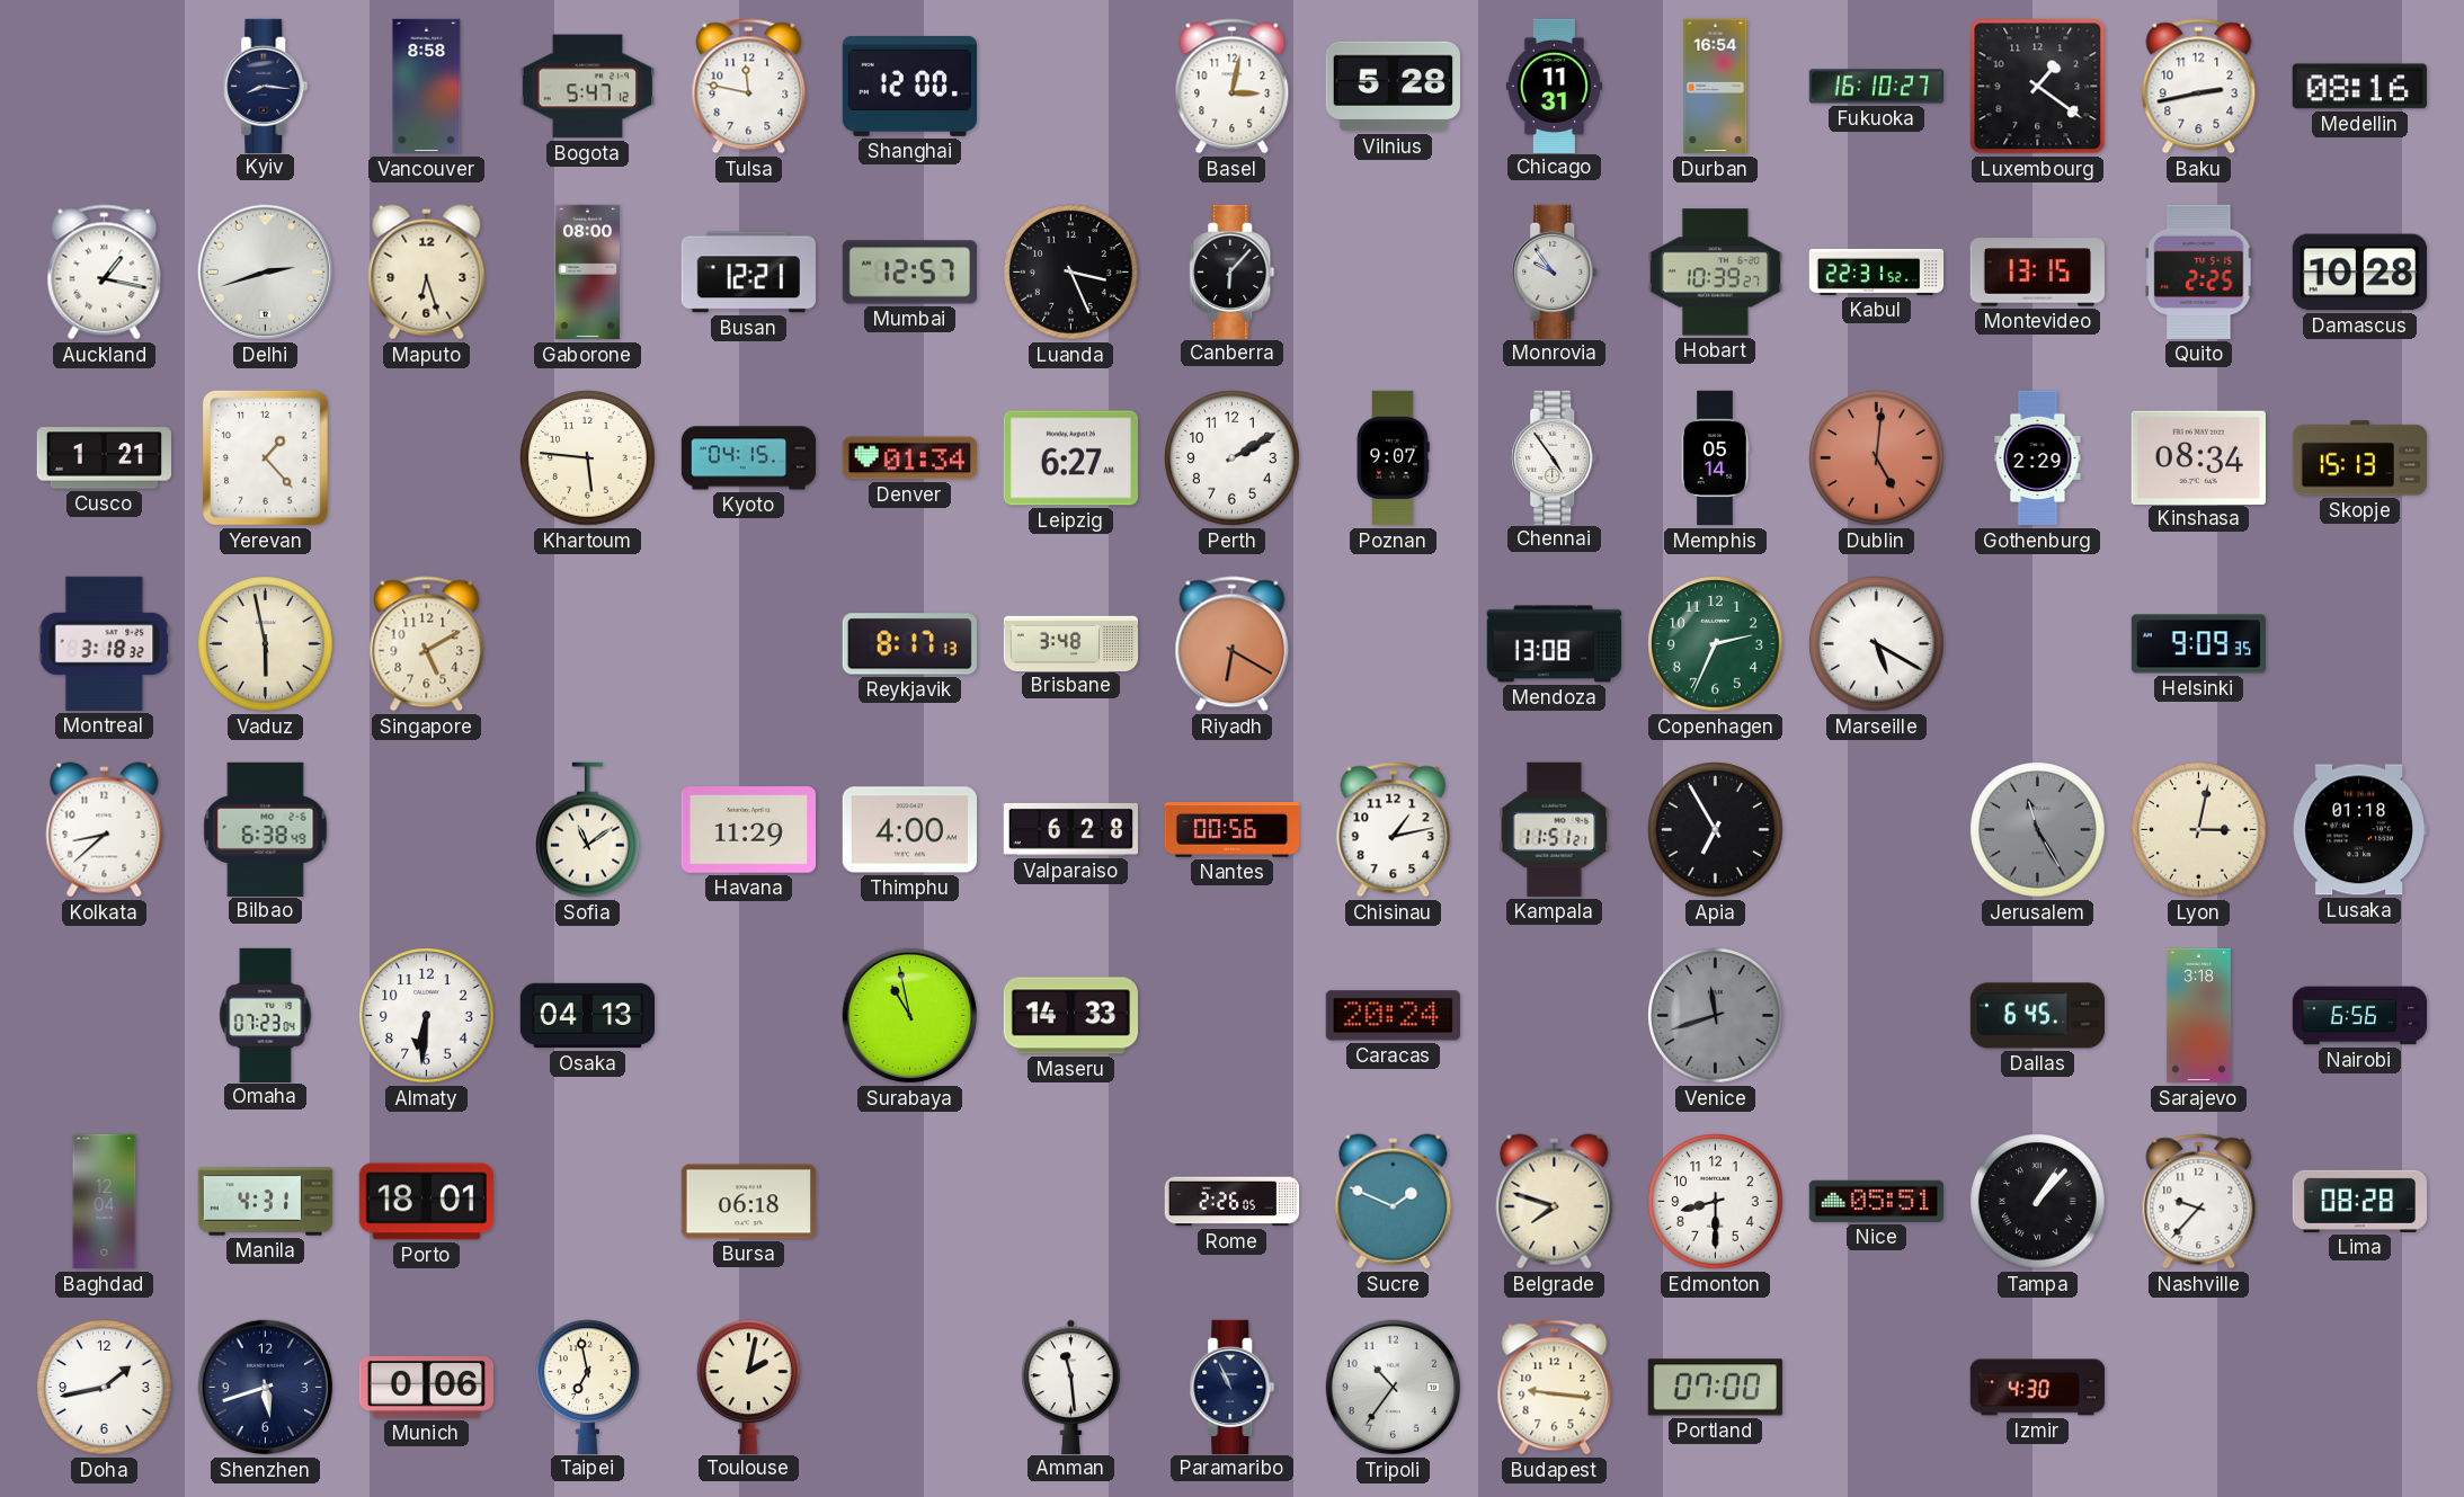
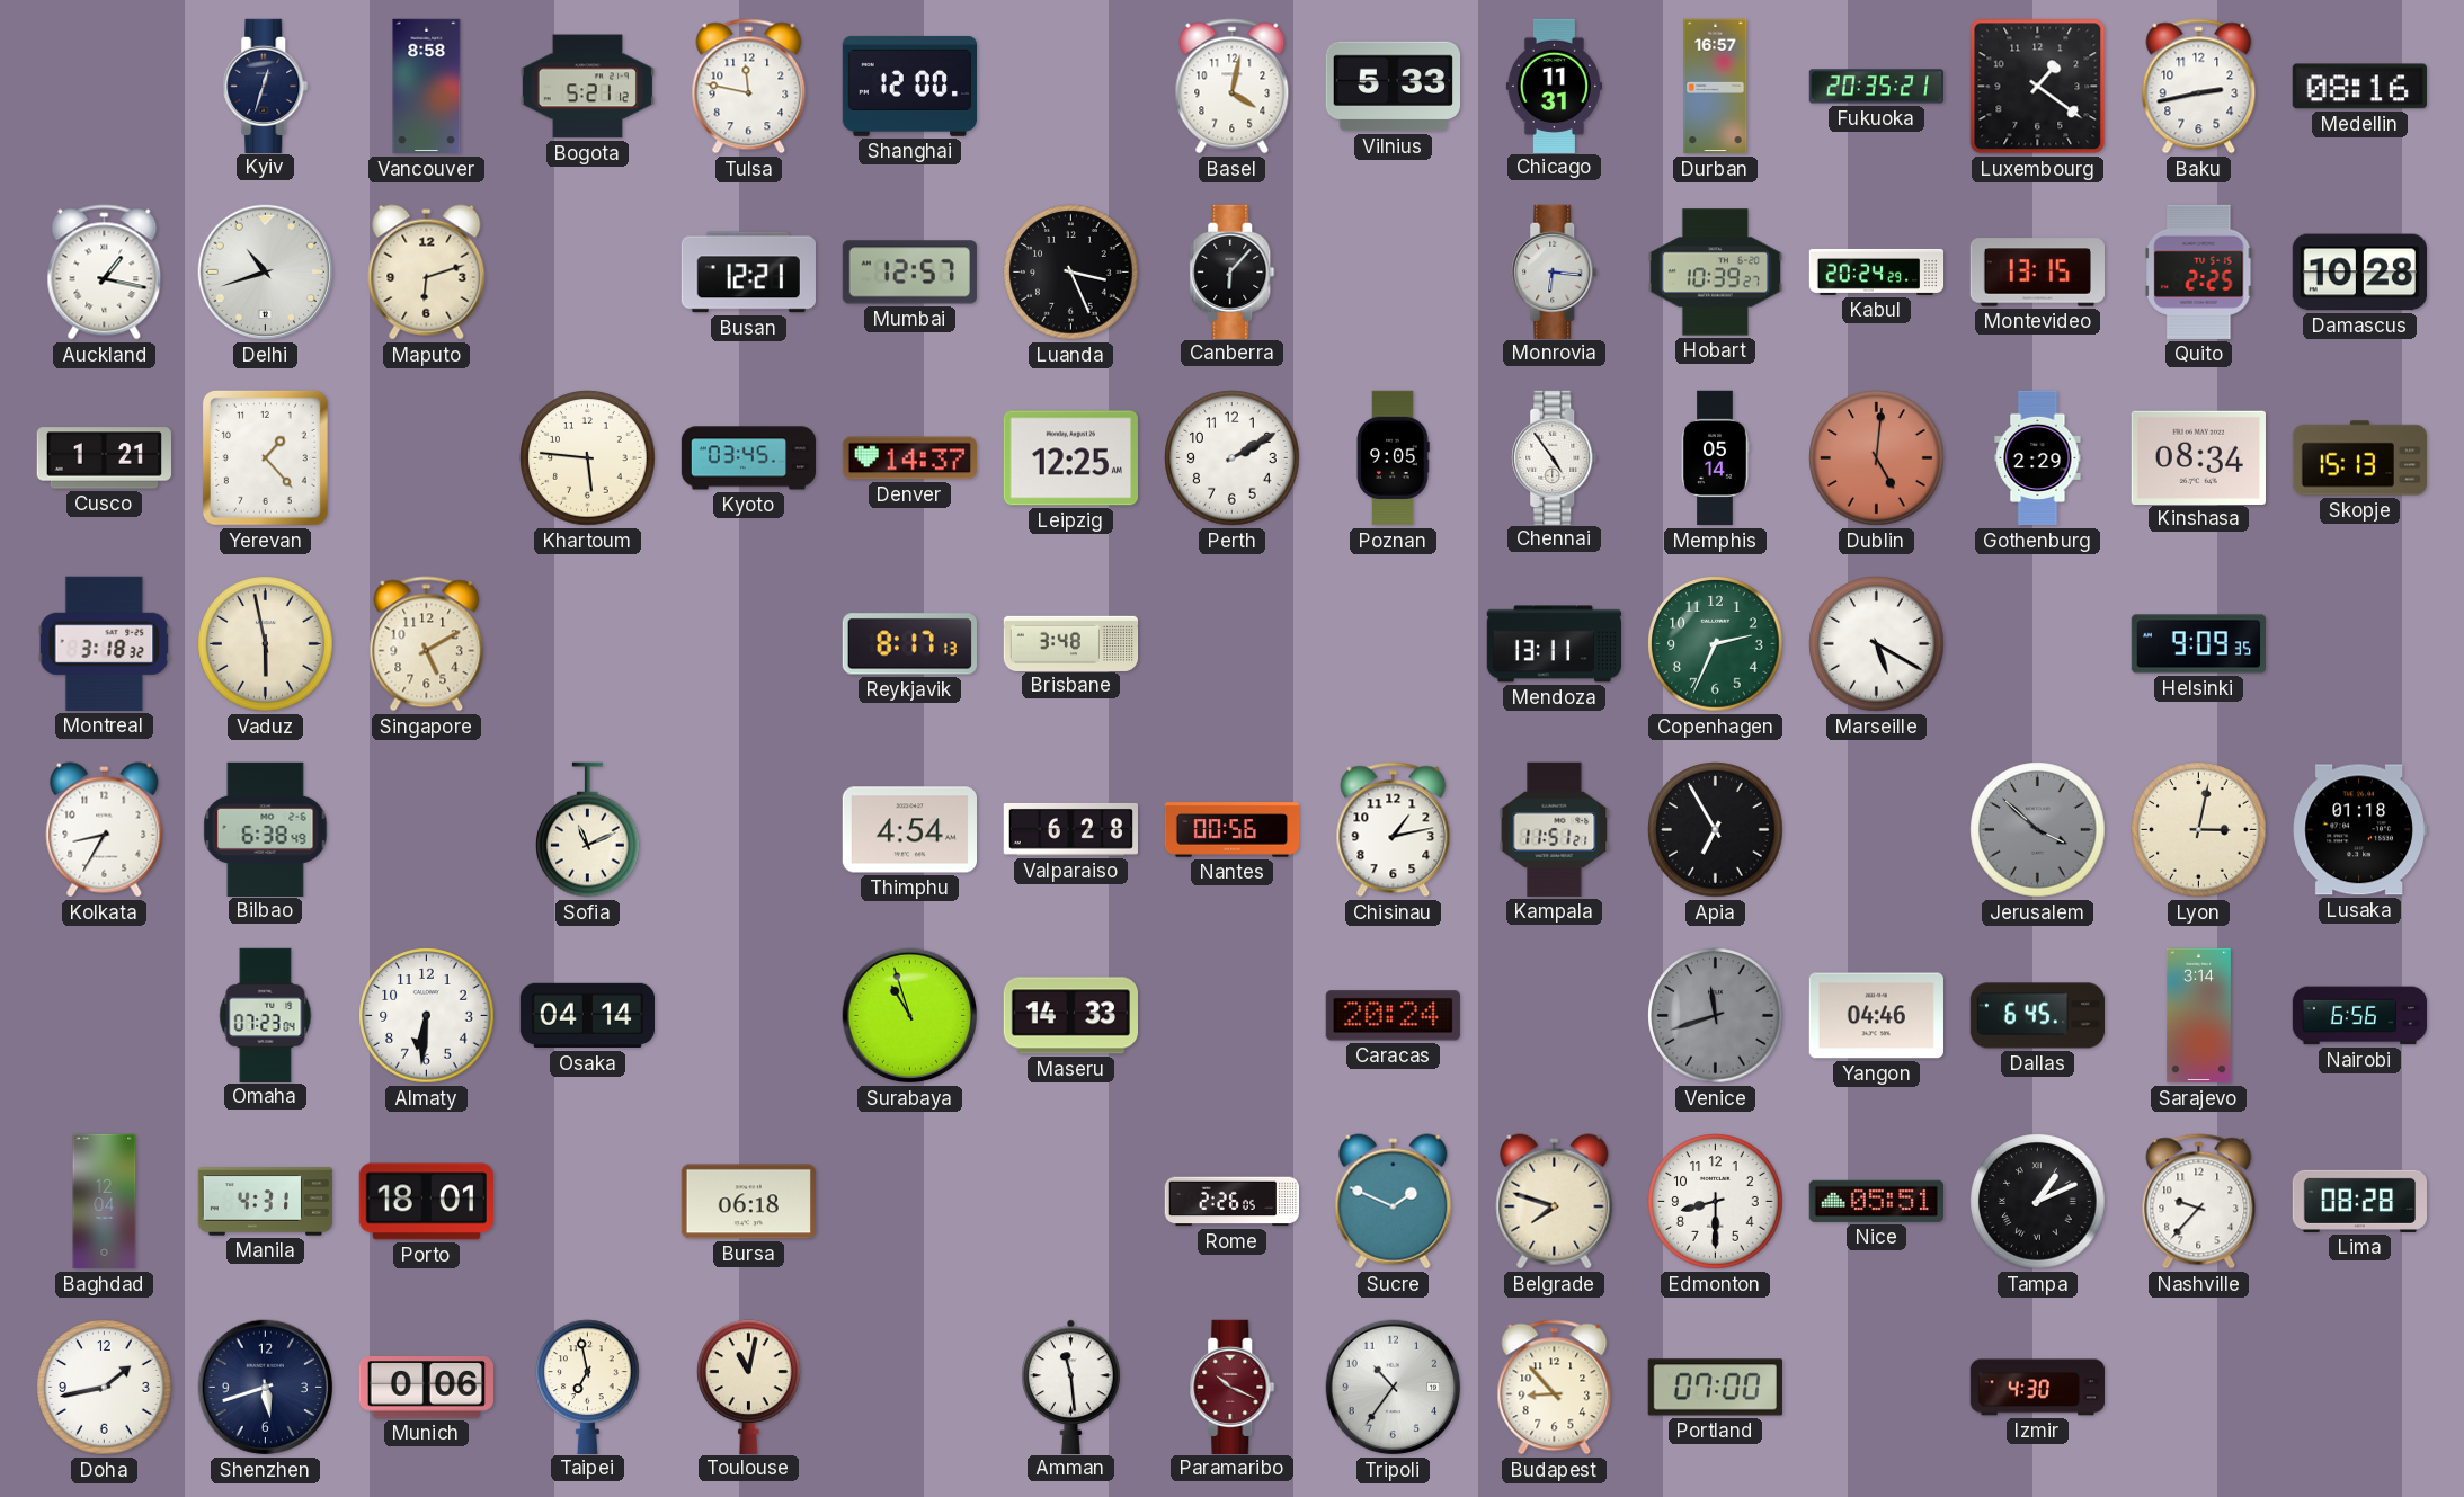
Kyiv: 8:16 -> 12:33
Bogota: 5:47 -> 5:21
Basel: 3:02 -> 4:02
Vilnius: 5:28 -> 5:33
Durban: 16:54 -> 16:57
Fukuoka: 16:10 -> 20:35
Delhi: 2:42 -> 10:42
Maputo: 6:27 -> 6:12
Gaborone: 08:00 -> none
Monrovia: 9:54 -> 6:16
Kabul: 22:31 -> 20:24
Kyoto: 04:15 -> 03:45
Denver: 01:34 -> 14:37
Leipzig: 6:27 -> 12:25
Poznan: 9:07 -> 9:05
Riyadh: 6:20 -> none
Mendoza: 13:08 -> 13:11
Kolkata: 8:38 -> 8:35
Sofia: 11:09 -> 11:11
Havana: 11:29 -> none
Thimphu: 4:00 -> 4:54
Jerusalem: 11:25 -> 3:52
Osaka: 04:13 -> 04:14
Surabaya: 10:58 -> 10:57
Yangon: none -> 04:46
Sarajevo: 3:18 -> 3:14
Tampa: 1:07 -> 1:11
Toulouse: 2:02 -> 11:02
Paramaribo: 10:56 -> 10:19
Paramaribo dial: navy -> burgundy
Budapest: 9:16 -> 8:53
